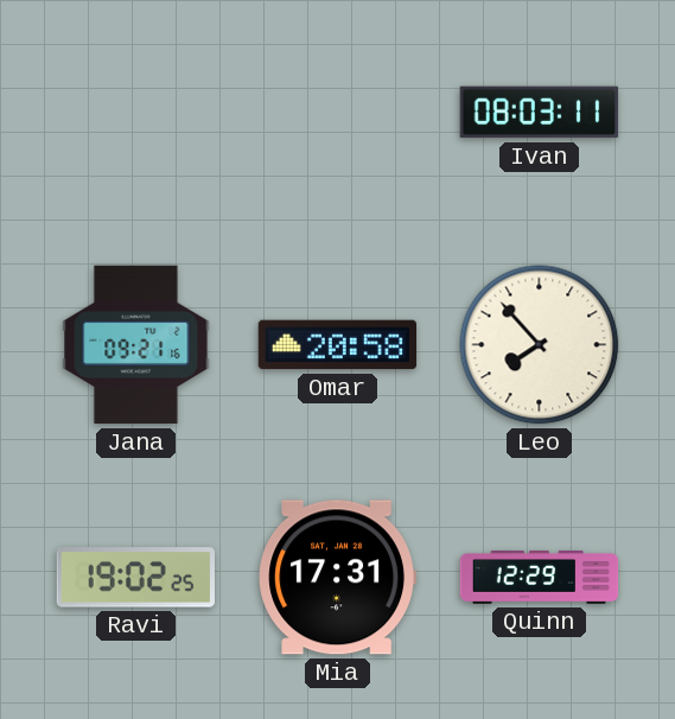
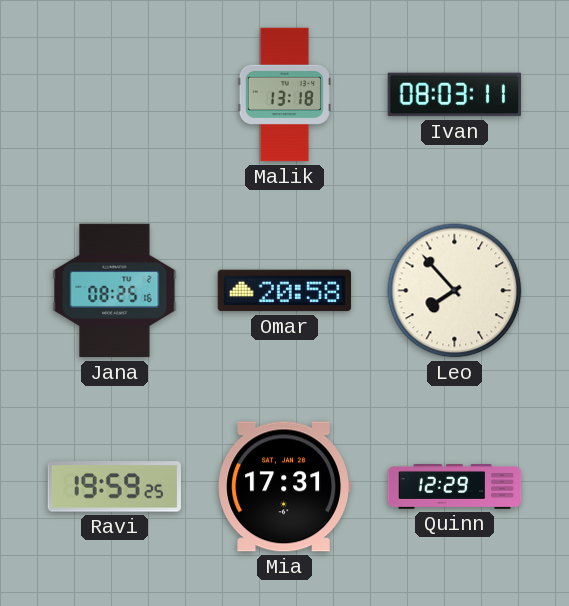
Malik: none -> 13:18
Jana: 09:21 -> 08:25
Ravi: 19:02 -> 19:59
